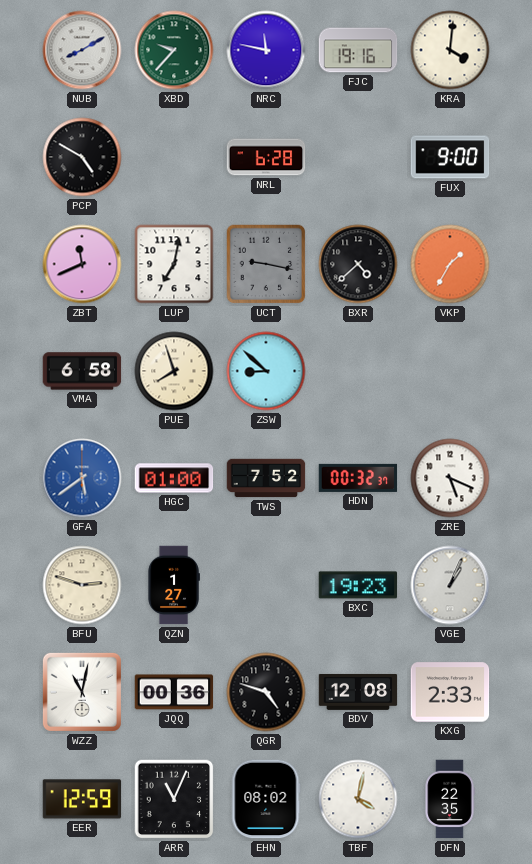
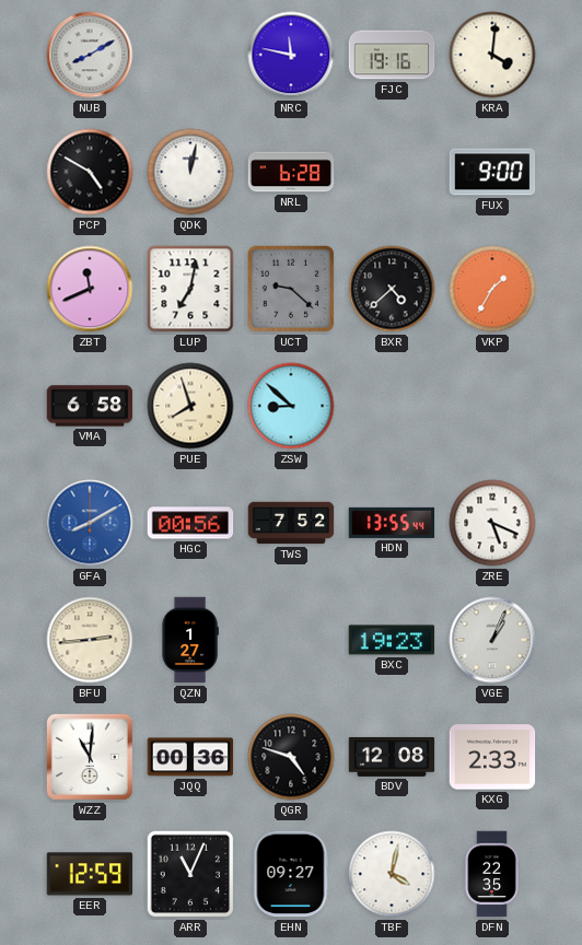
XBD: 9:37 -> none
QDK: none -> 12:02
UCT: 9:17 -> 9:22
GFA: 5:39 -> 8:10
HGC: 01:00 -> 00:56
HDN: 00:32 -> 13:55
BFU: 2:48 -> 2:44
WZZ: 11:02 -> 11:01
EHN: 08:02 -> 09:27
